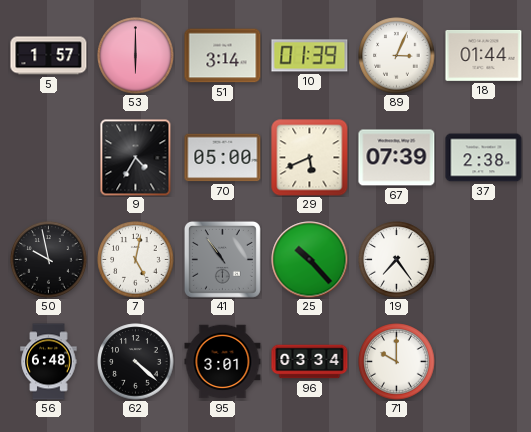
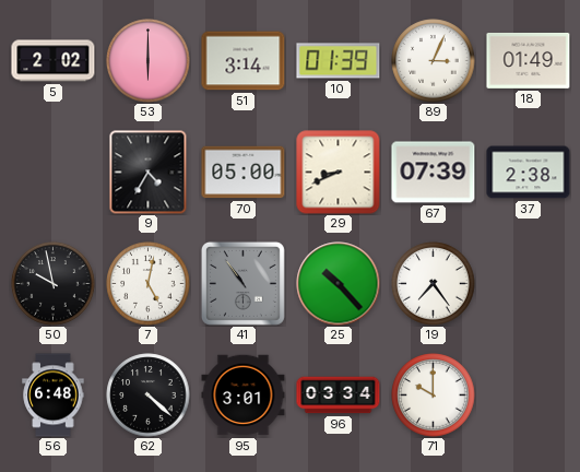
5: 1:57 -> 2:02
18: 01:44 -> 01:49
29: 5:41 -> 8:41
